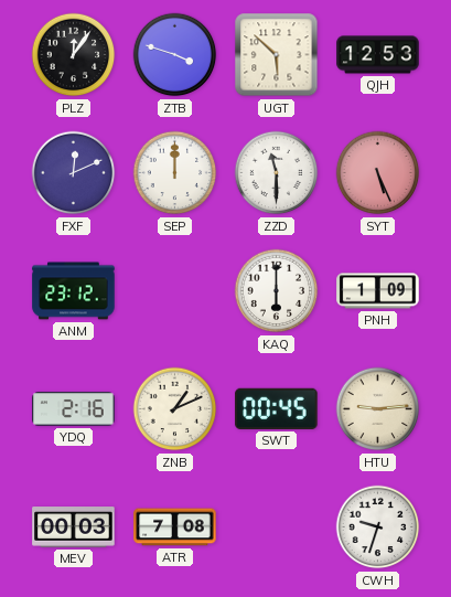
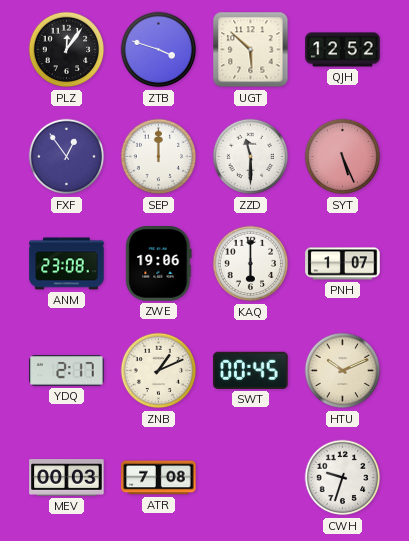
QJH: 12:53 -> 12:52
FXF: 12:11 -> 12:54
ANM: 23:12 -> 23:08
ZWE: none -> 19:06
PNH: 1:09 -> 1:07
YDQ: 2:16 -> 2:17
HTU: 9:14 -> 10:11
